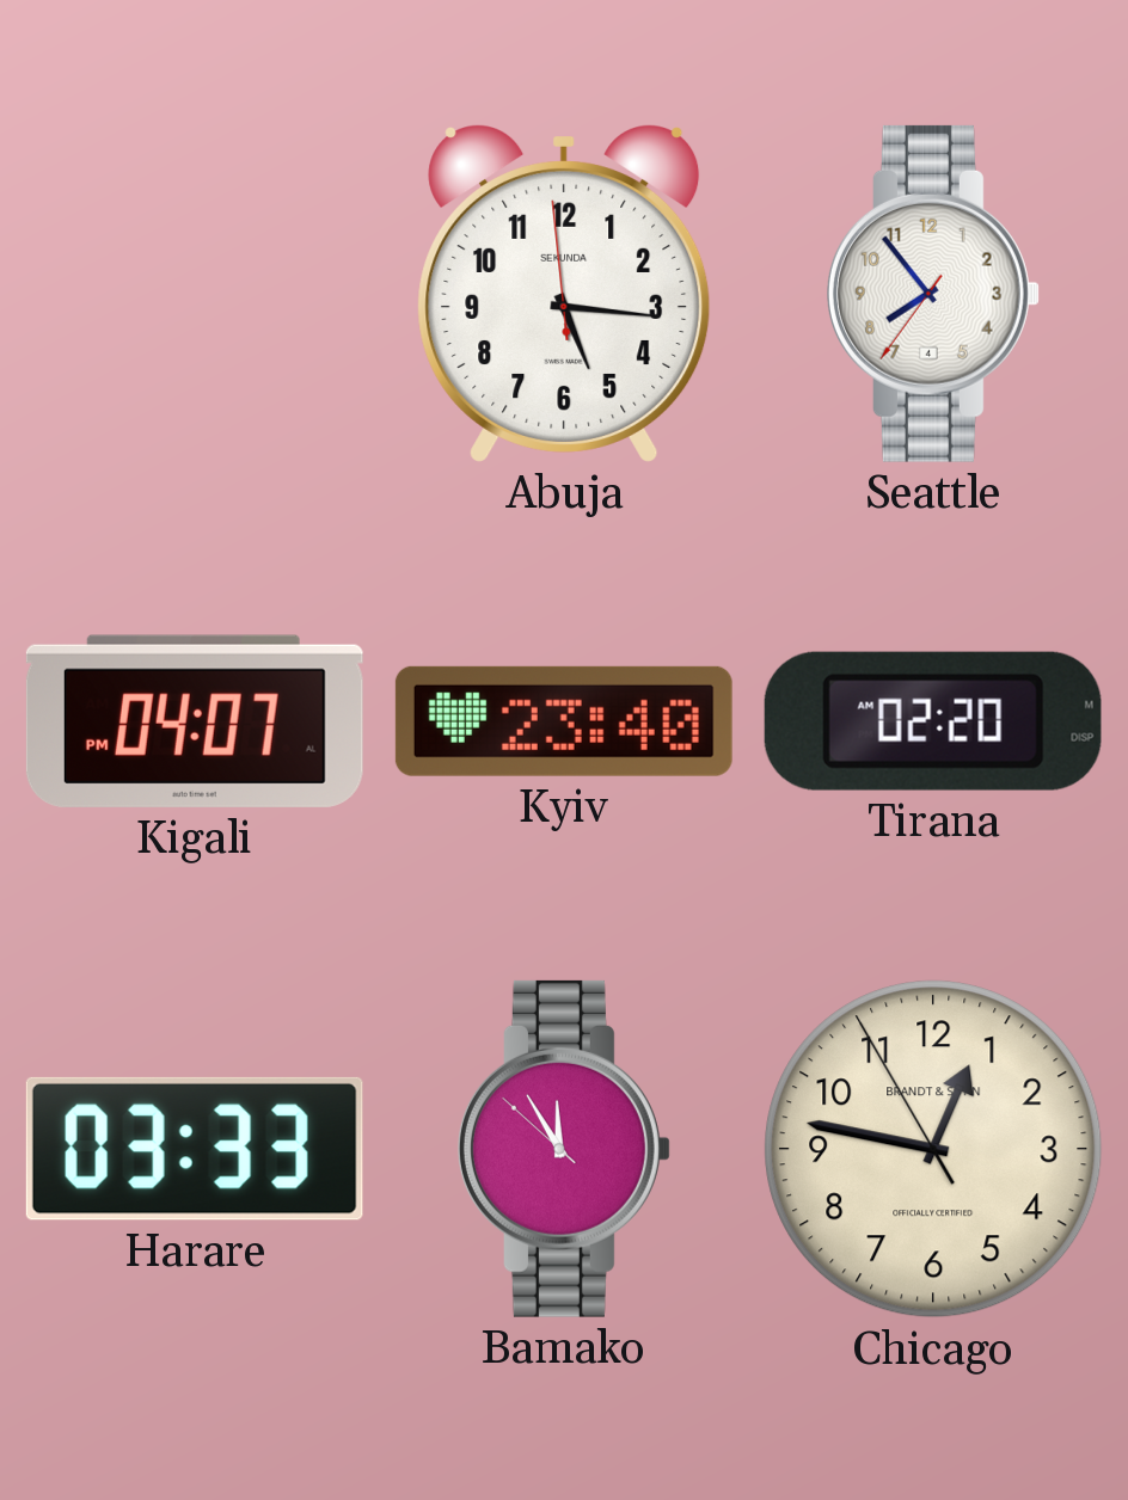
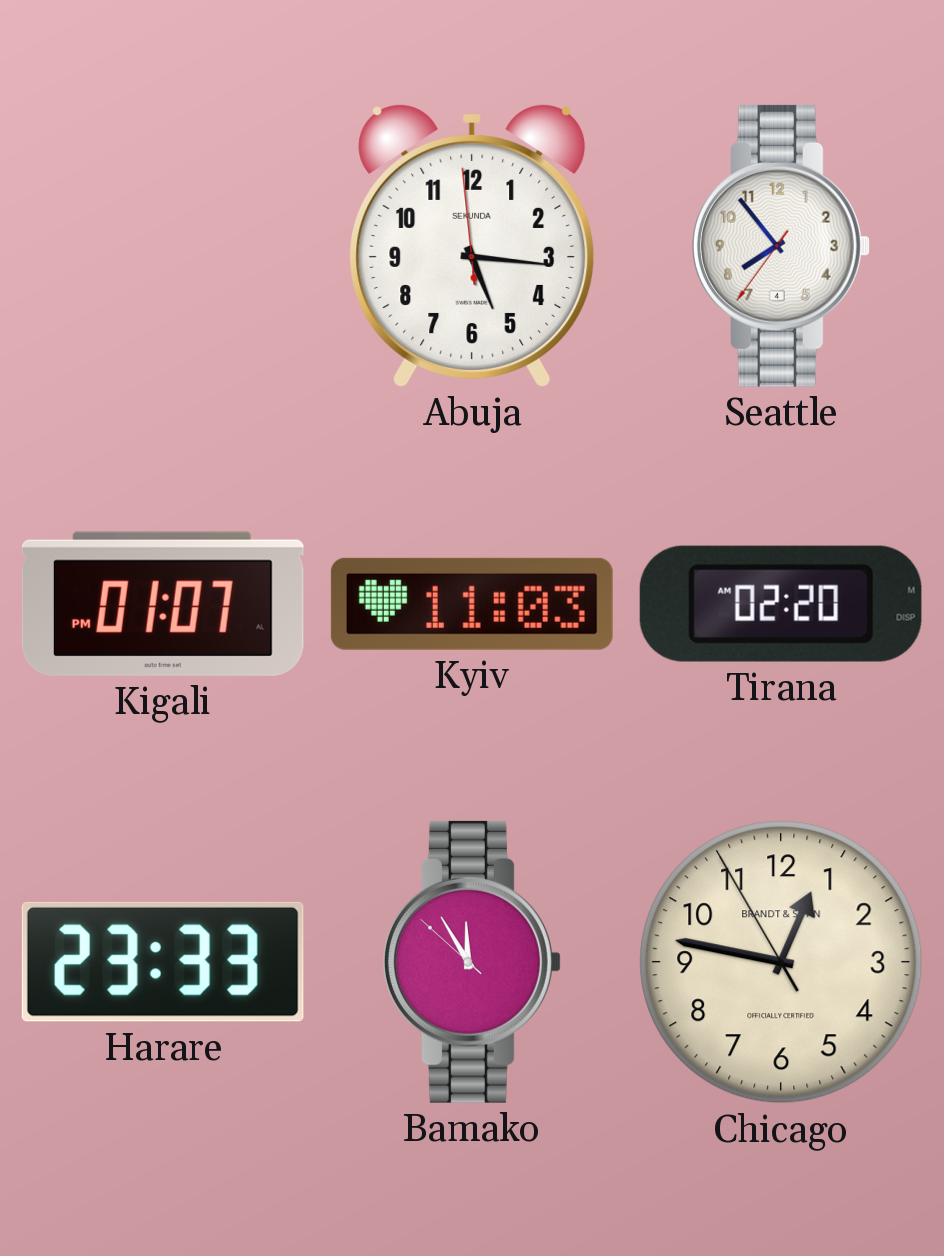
Kigali: 04:07 -> 01:07
Kyiv: 23:40 -> 11:03
Harare: 03:33 -> 23:33
